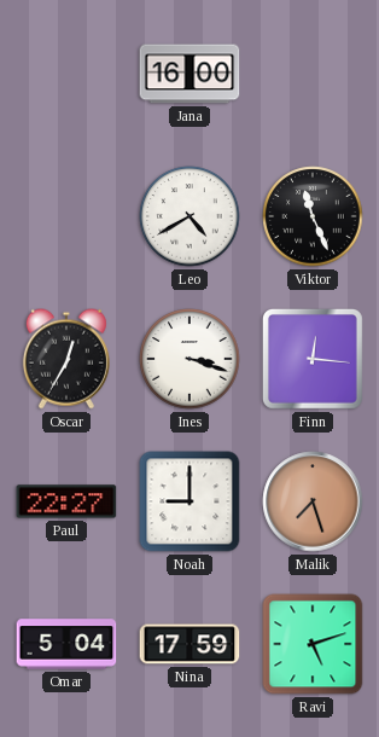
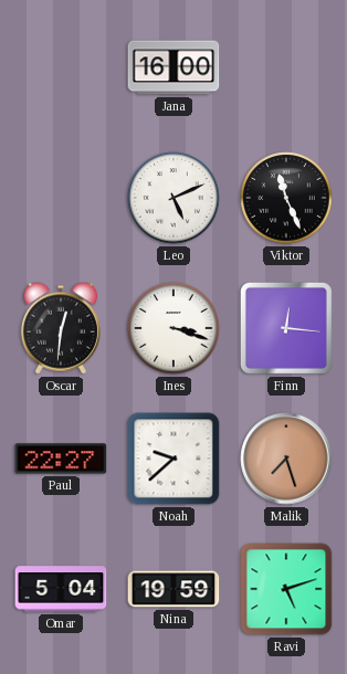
Leo: 4:40 -> 5:11
Oscar: 12:35 -> 12:31
Noah: 9:00 -> 9:38
Nina: 17:59 -> 19:59
